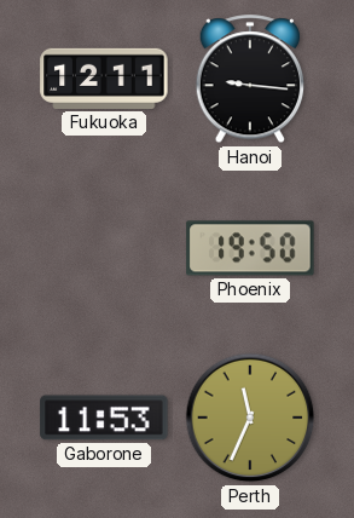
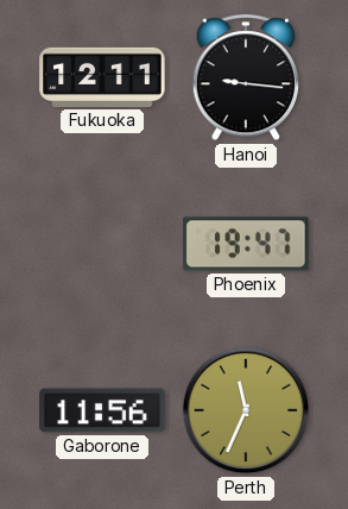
Phoenix: 19:50 -> 19:47
Gaborone: 11:53 -> 11:56
